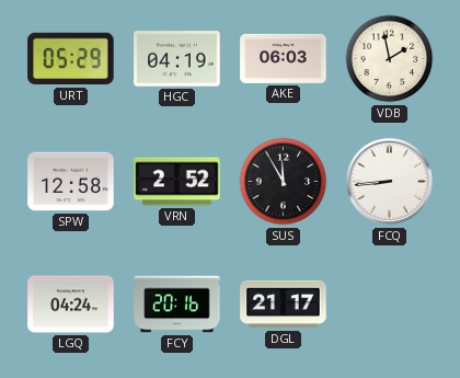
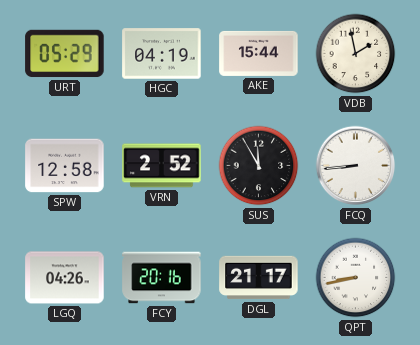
AKE: 06:03 -> 15:44
LGQ: 04:24 -> 04:26
QPT: none -> 8:43
